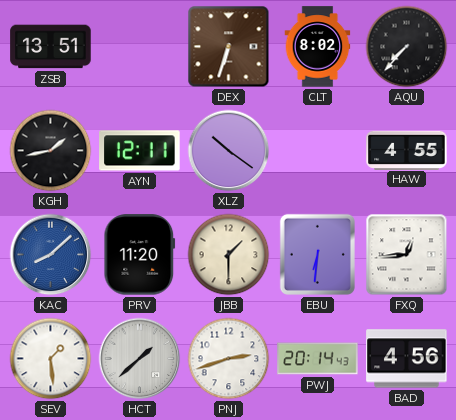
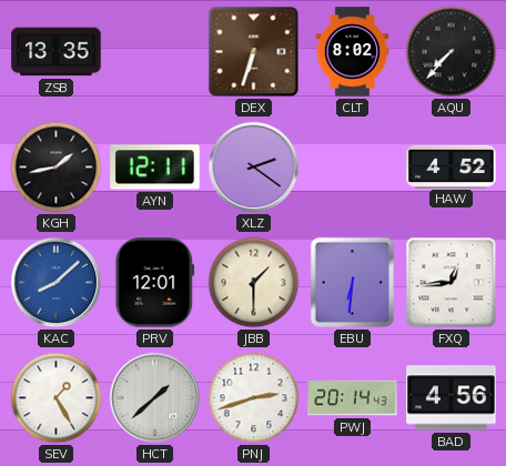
ZSB: 13:51 -> 13:35
XLZ: 10:21 -> 2:21
HAW: 4:55 -> 4:52
PRV: 11:20 -> 12:01
SEV: 1:29 -> 1:25
